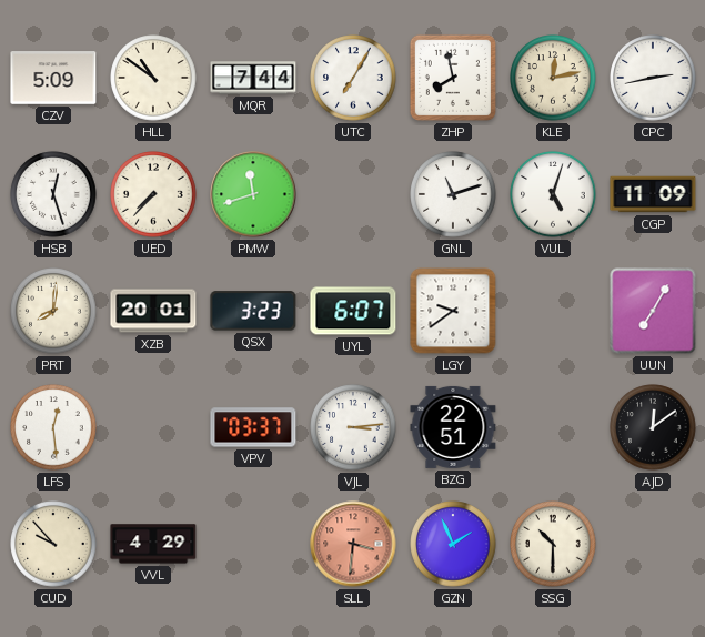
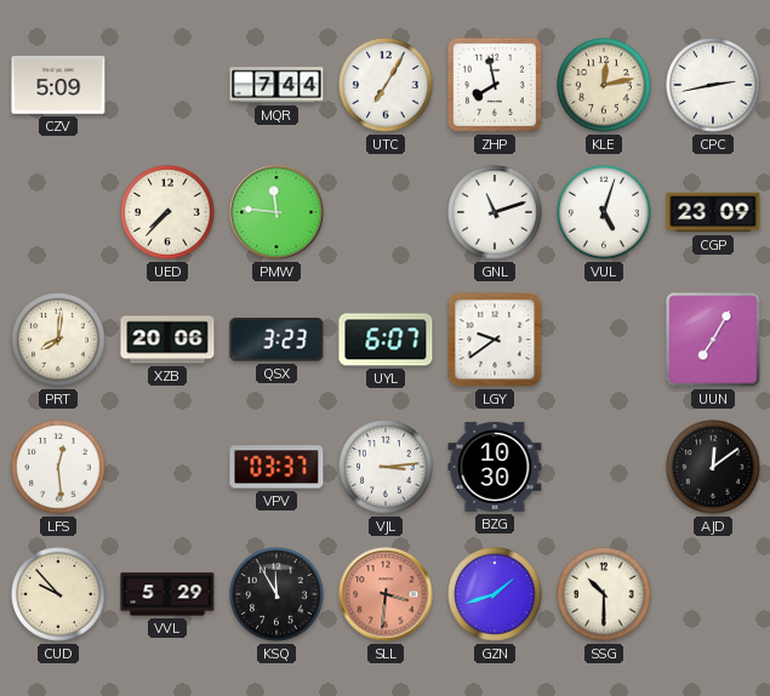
HLL: 10:51 -> none
HSB: 12:27 -> none
PMW: 11:42 -> 11:46
CGP: 11:09 -> 23:09
XZB: 20:01 -> 20:06
BZG: 22:51 -> 10:30
VVL: 4:29 -> 5:29
KSQ: none -> 11:55
GZN: 1:56 -> 1:42
